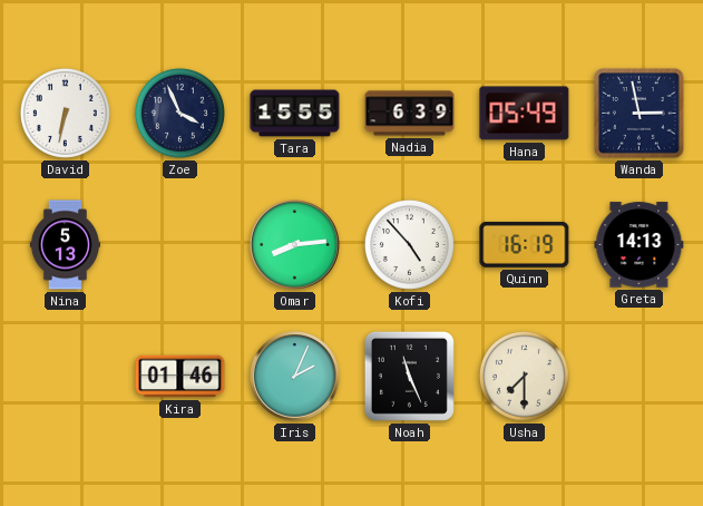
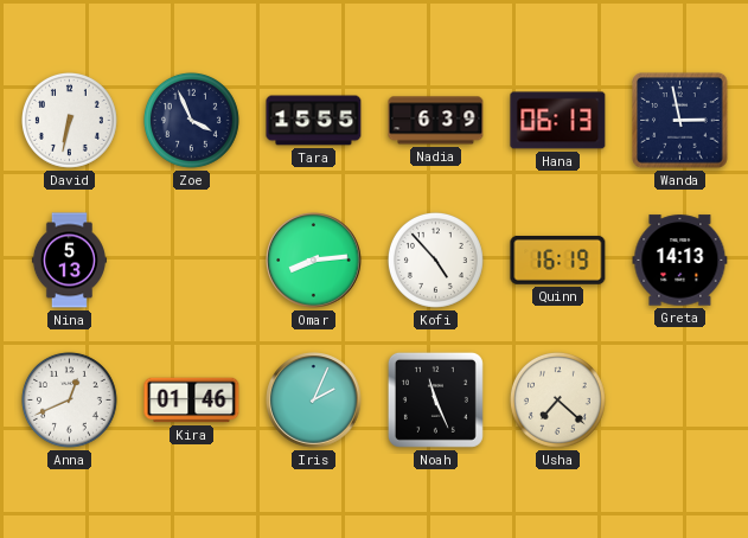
Hana: 05:49 -> 06:13
Anna: none -> 12:41
Usha: 7:30 -> 7:22
